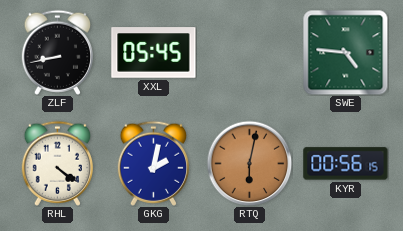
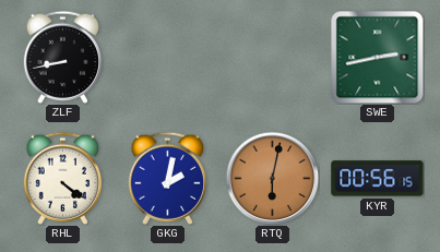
XXL: 05:45 -> none
SWE: 4:46 -> 2:43
